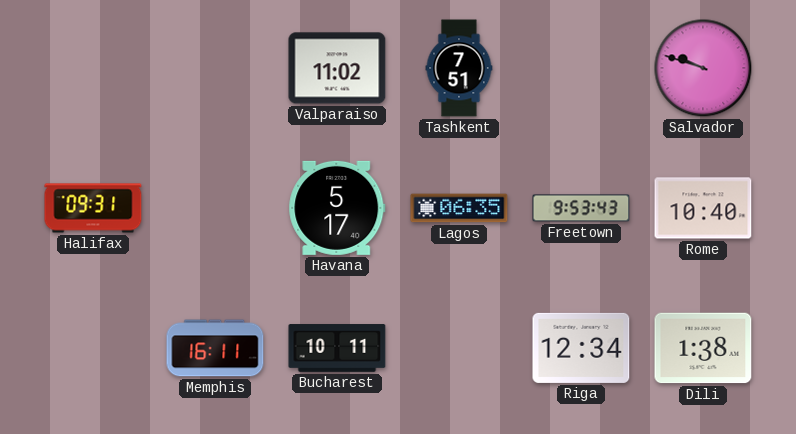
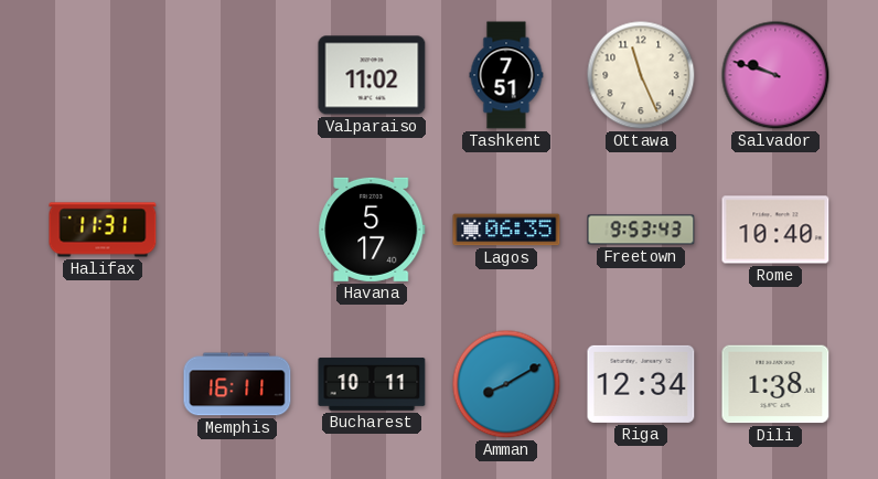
Ottawa: none -> 11:26
Halifax: 09:31 -> 11:31
Amman: none -> 8:10
